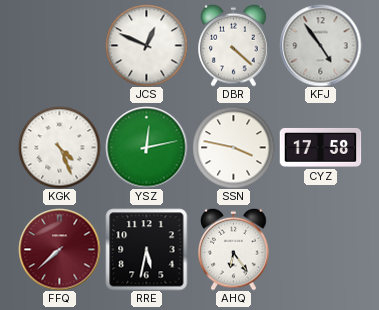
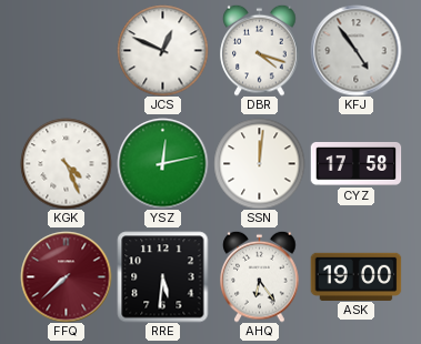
DBR: 4:22 -> 4:18
SSN: 3:47 -> 12:01
RRE: 5:32 -> 5:31
ASK: none -> 19:00
